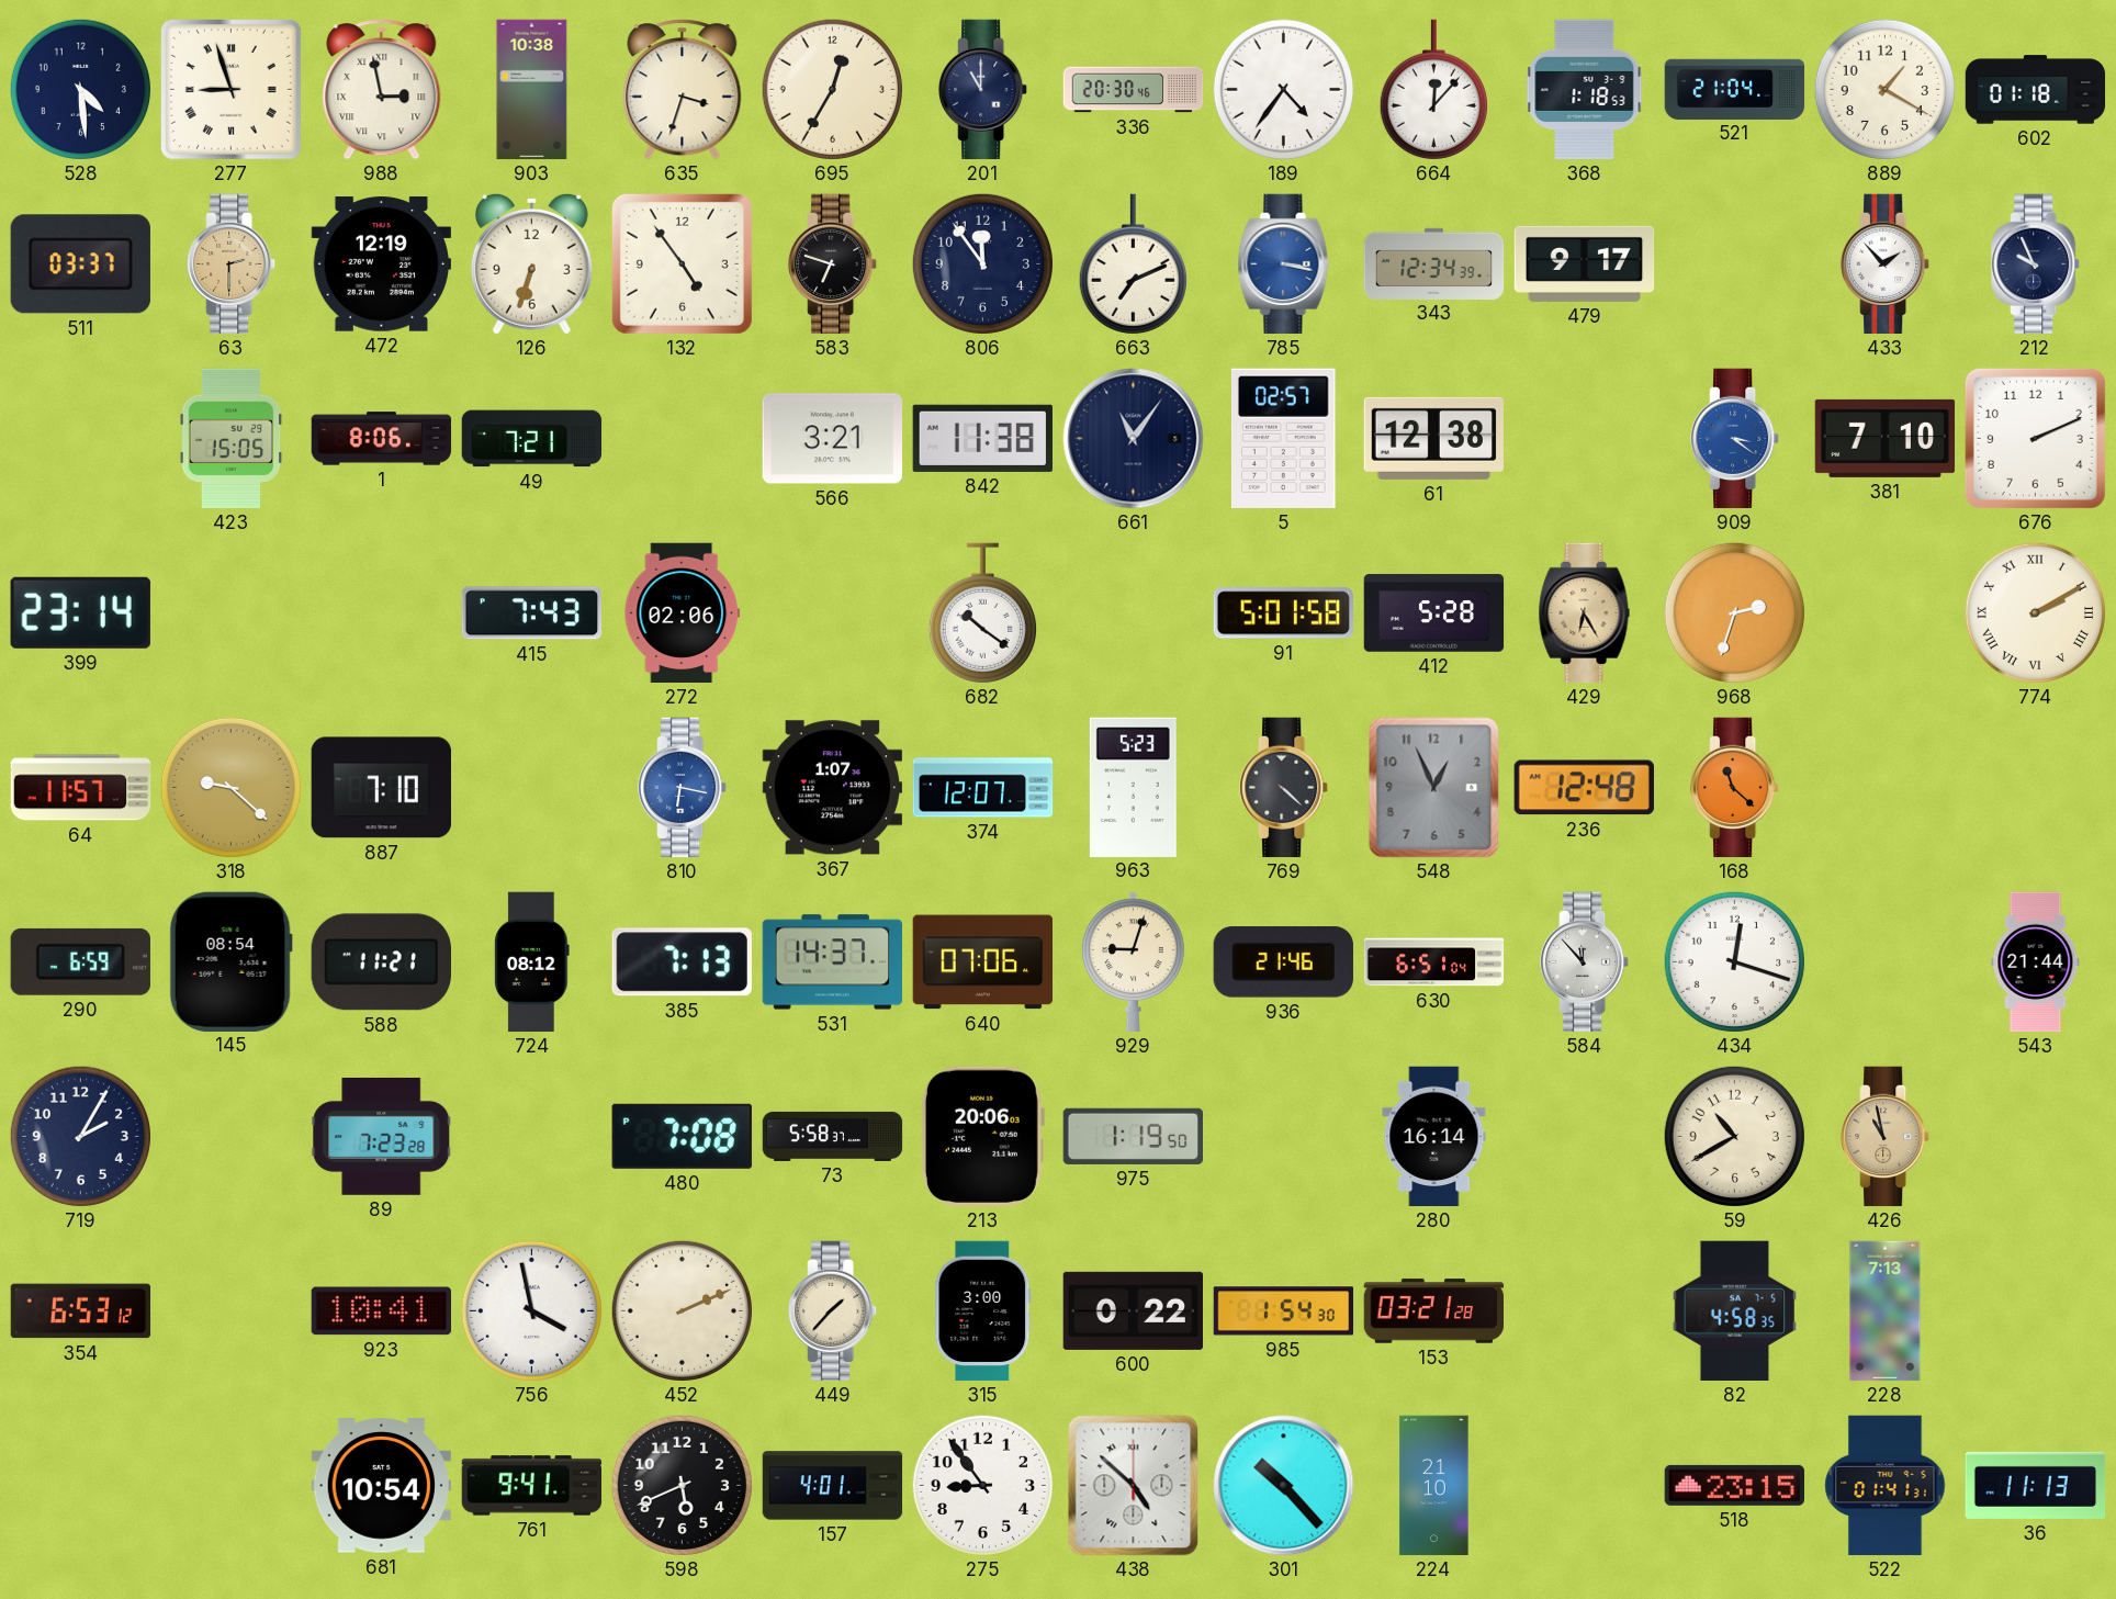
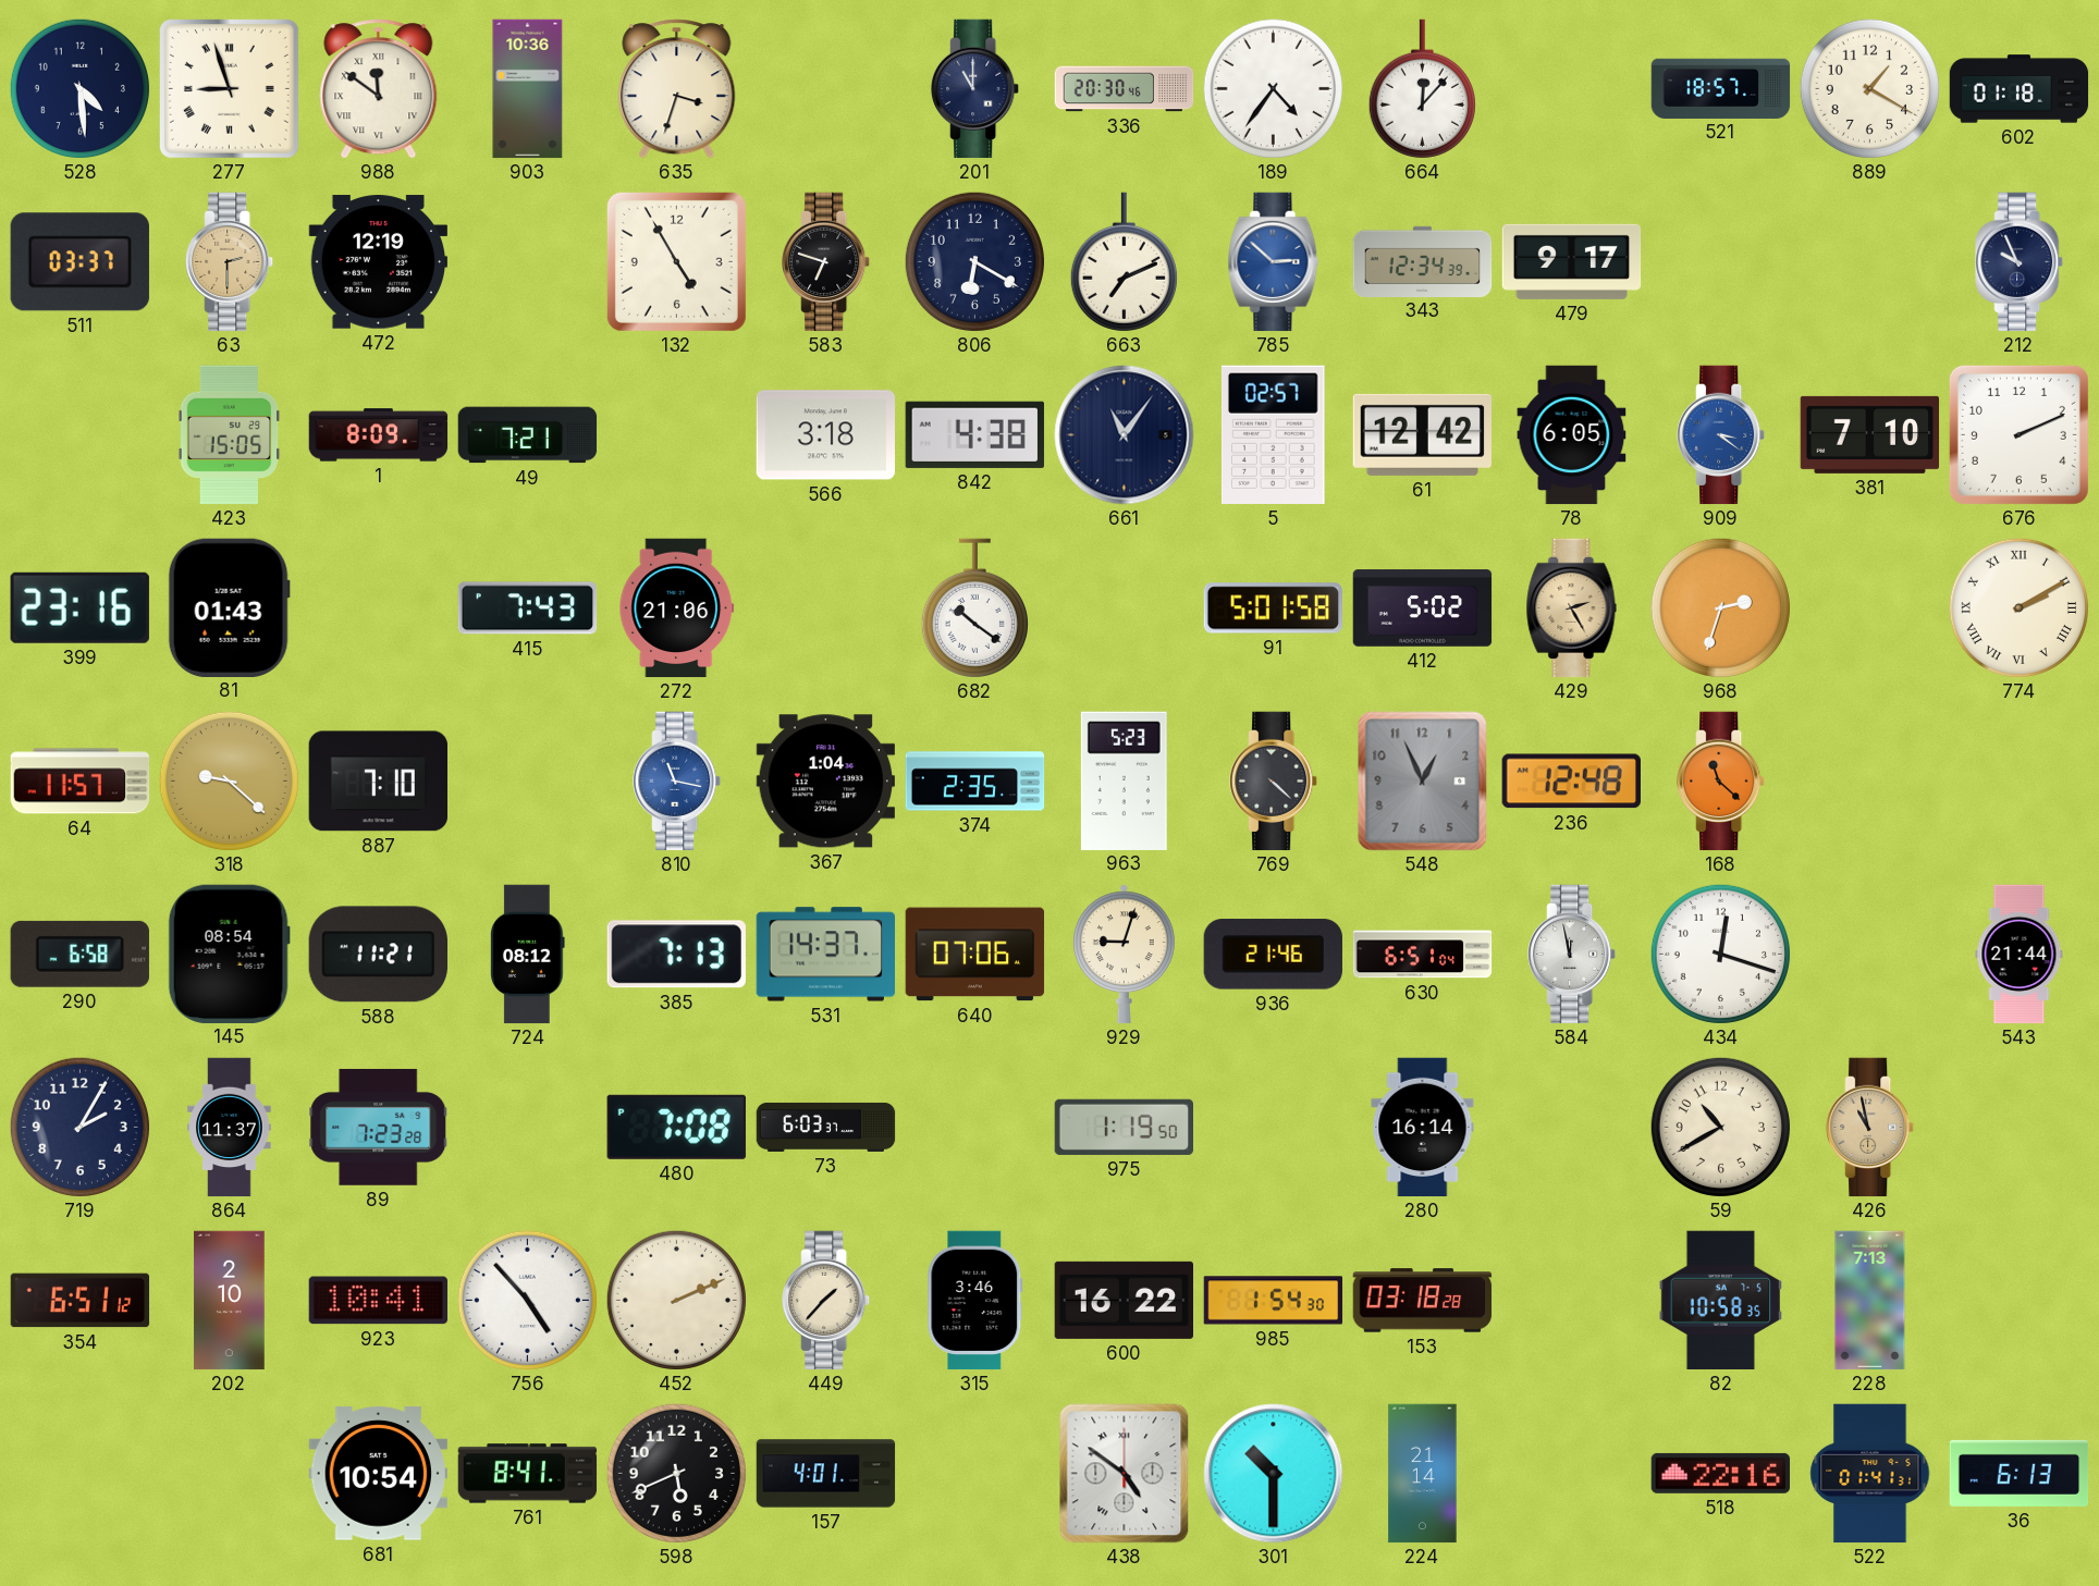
988: 2:58 -> 11:51
903: 10:38 -> 10:36
695: 12:35 -> none
368: 1:18 -> none
521: 21:04 -> 18:57
126: 6:33 -> none
132: 4:54 -> 4:55
806: 11:54 -> 6:20
785: 3:17 -> 2:52
433: 1:53 -> none
1: 8:06 -> 8:09
566: 3:21 -> 3:18
842: 11:38 -> 4:38
61: 12:38 -> 12:42
78: none -> 6:05
399: 23:14 -> 23:16
81: none -> 01:43
272: 02:06 -> 21:06
412: 5:28 -> 5:02
429: 6:25 -> 2:25
810: 6:17 -> 11:17
367: 1:07 -> 1:04
374: 12:07 -> 2:35
290: 6:59 -> 6:58
584: 11:53 -> 11:58
864: none -> 11:37
73: 5:58 -> 6:03
213: 20:06 -> none
354: 6:53 -> 6:51
202: none -> 2:10
756: 3:58 -> 4:53
315: 3:00 -> 3:46
600: 0:22 -> 16:22
153: 03:21 -> 03:18
82: 4:58 -> 10:58
761: 9:41 -> 8:41
275: 8:54 -> none
438: 4:52 -> 4:51
301: 10:23 -> 10:30
224: 21:10 -> 21:14
518: 23:15 -> 22:16
36: 11:13 -> 6:13
